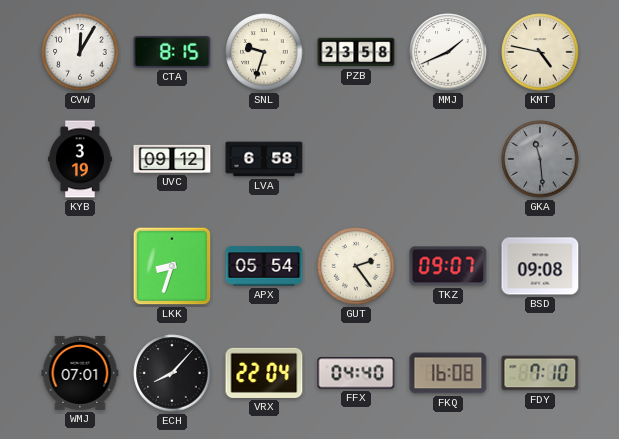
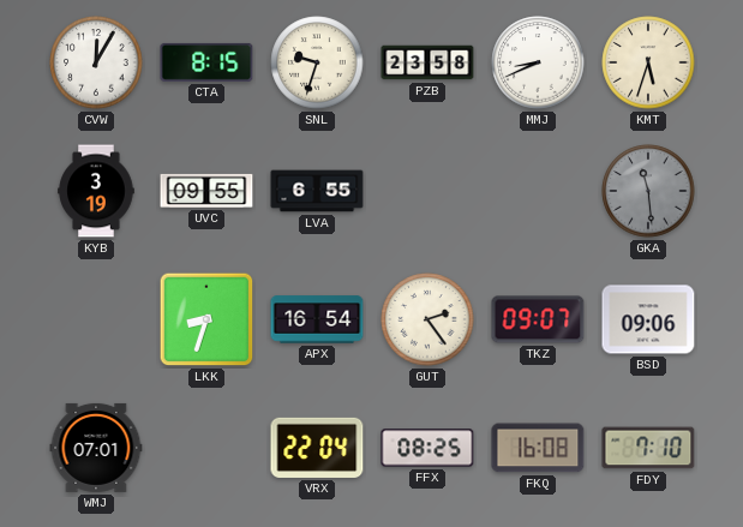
MMJ: 1:41 -> 8:41
KMT: 4:47 -> 5:33
UVC: 09:12 -> 09:55
LVA: 6:58 -> 6:55
APX: 05:54 -> 16:54
BSD: 09:08 -> 09:06
ECH: 8:07 -> none
FFX: 04:40 -> 08:25
